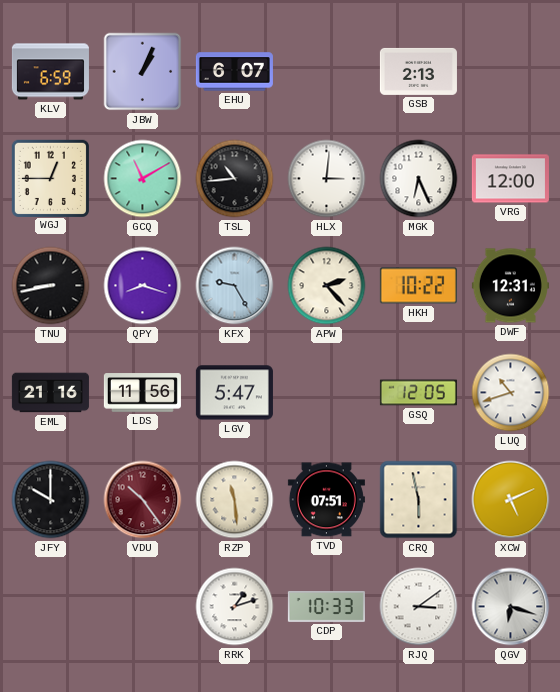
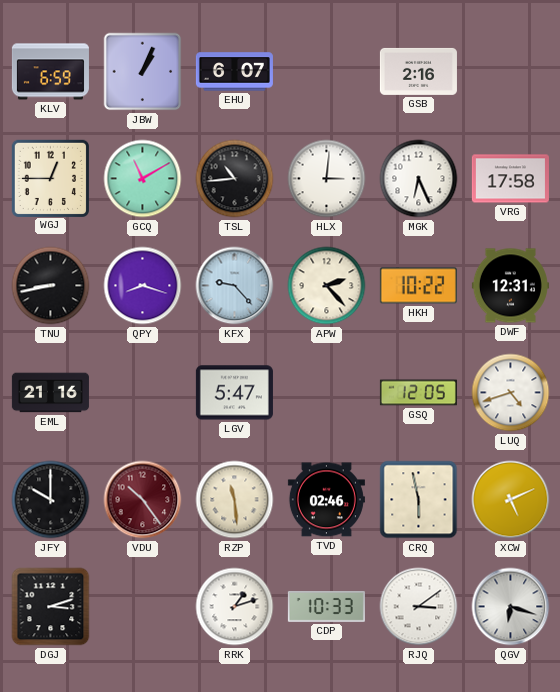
GSB: 2:13 -> 2:16
VRG: 12:00 -> 17:58
KFX: 9:25 -> 9:23
LDS: 11:56 -> none
LUQ: 10:42 -> 4:42
TVD: 07:51 -> 02:46
DGJ: none -> 3:12
